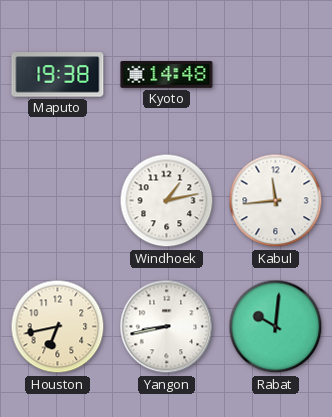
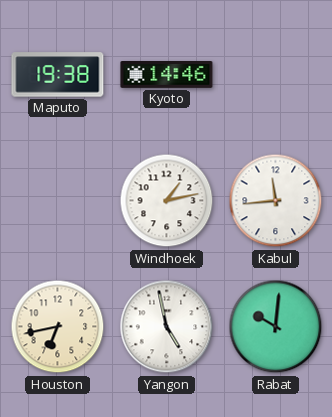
Kyoto: 14:48 -> 14:46
Yangon: 8:43 -> 4:58
